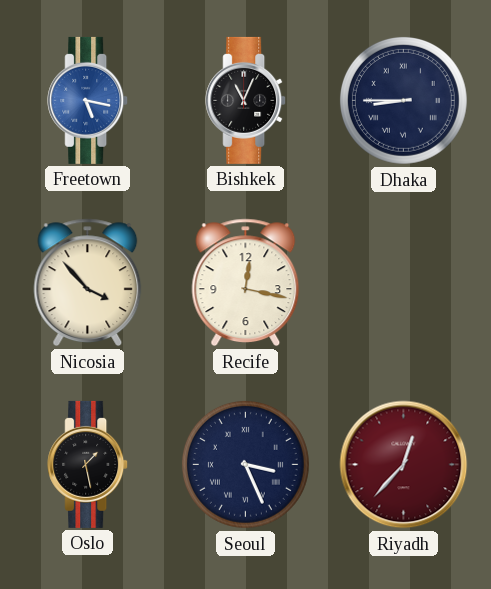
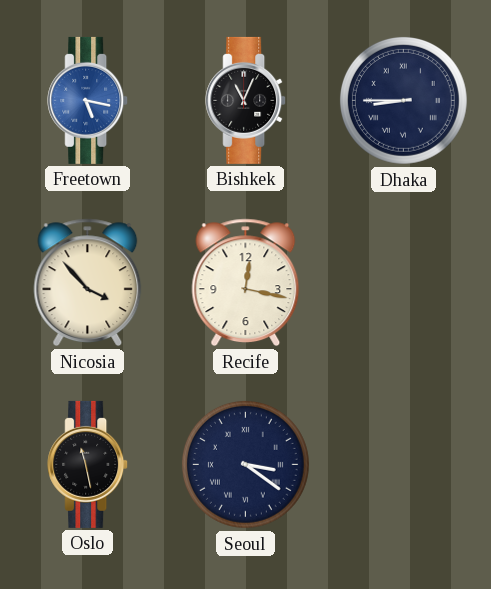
Oslo: 1:28 -> 11:28
Seoul: 3:26 -> 3:21
Riyadh: 12:37 -> none
